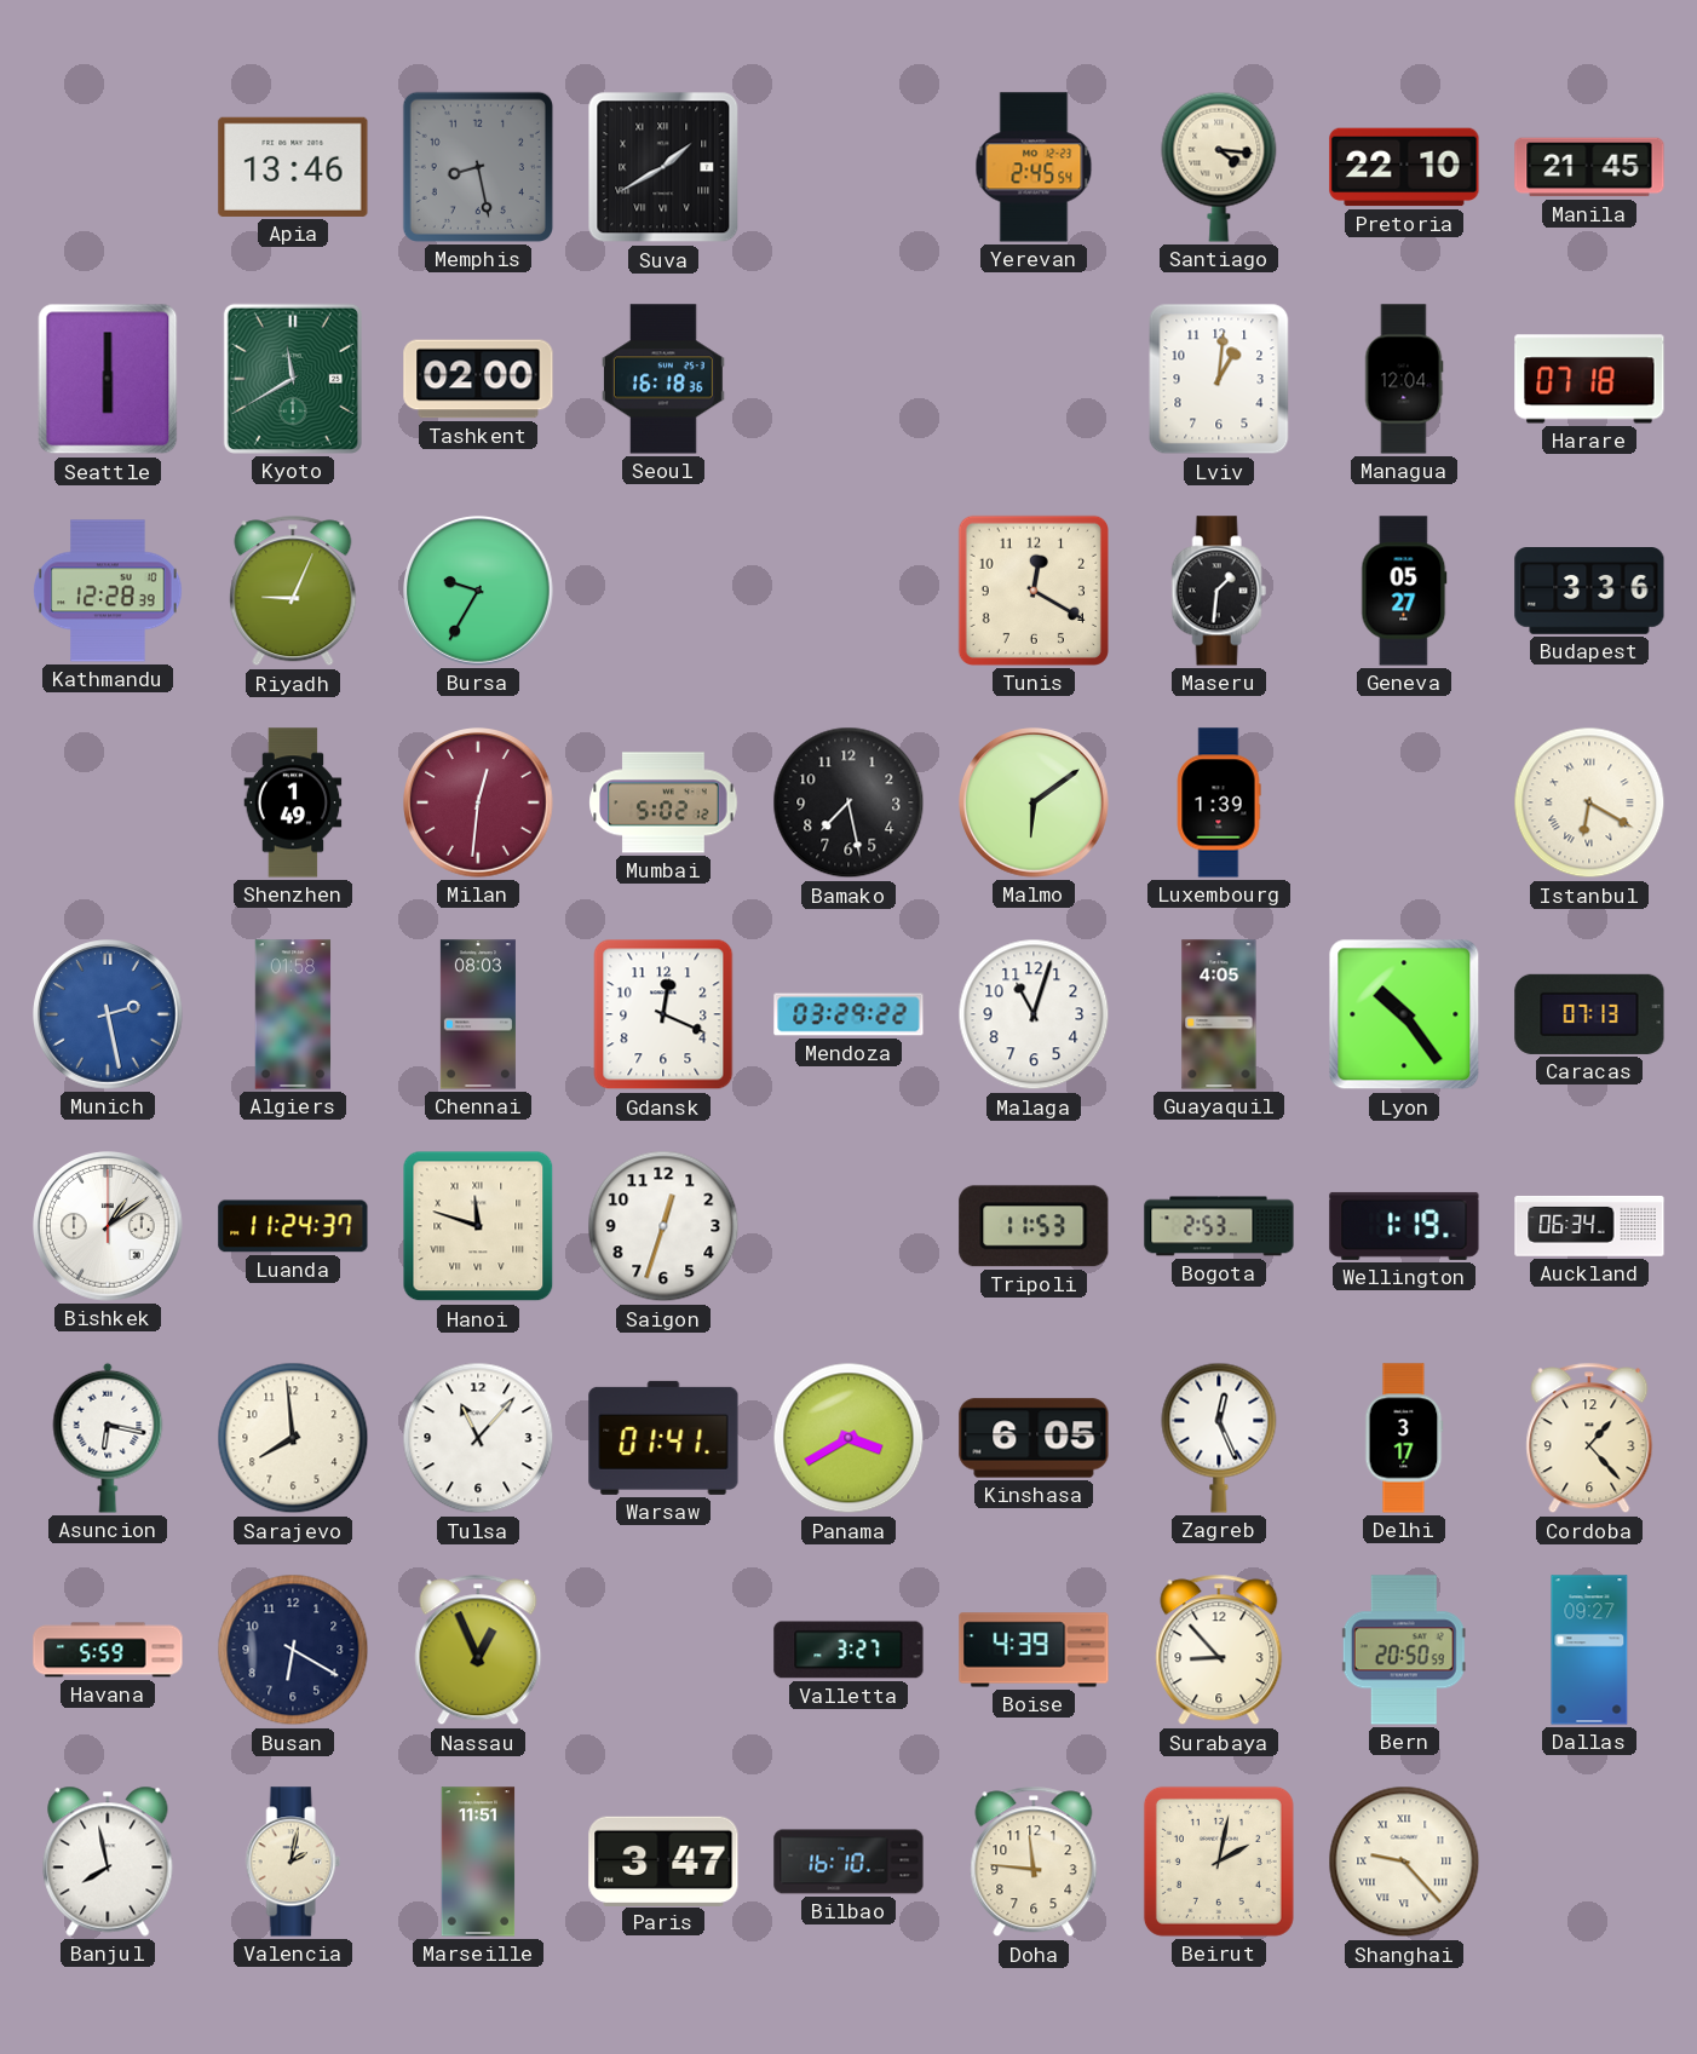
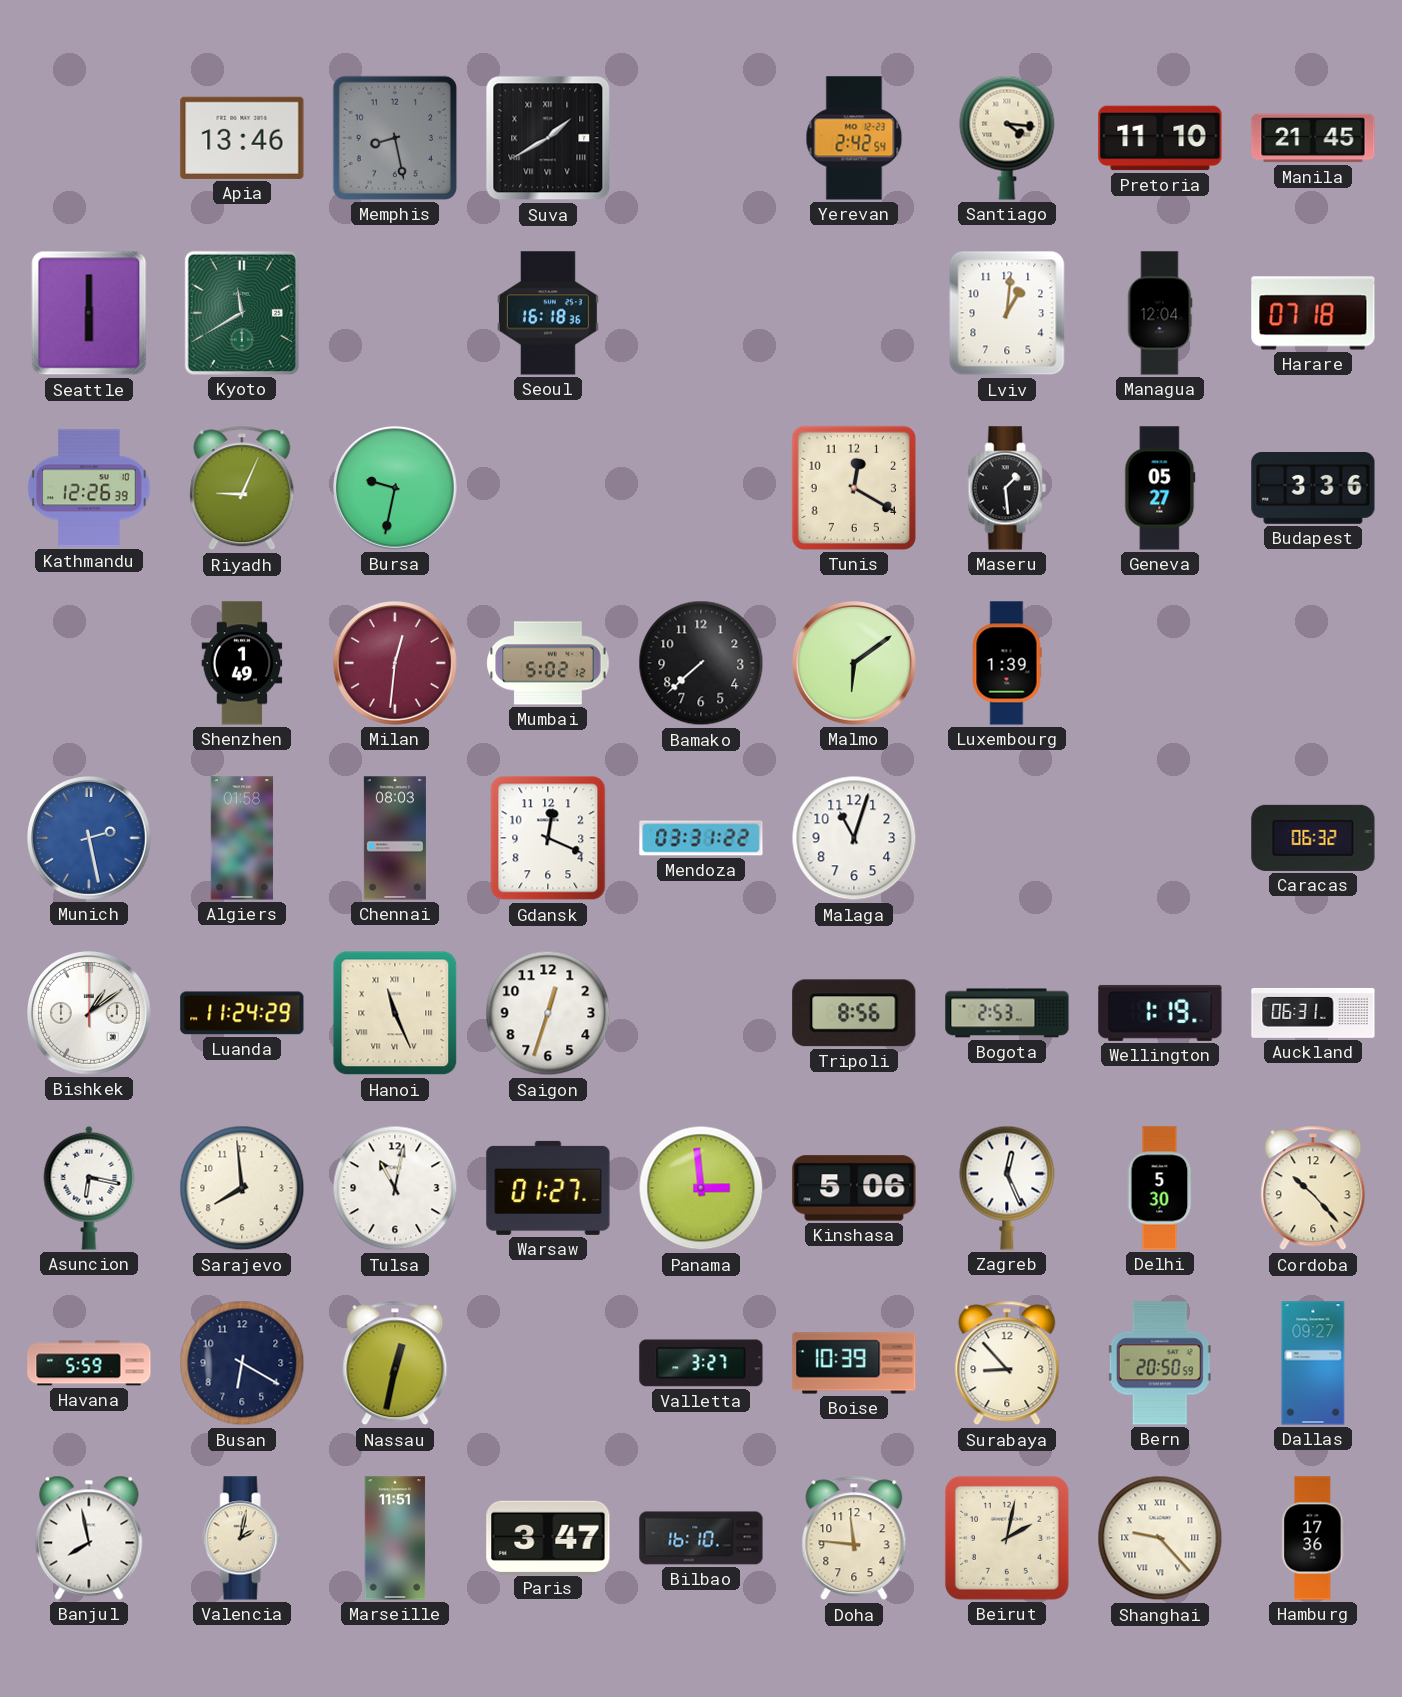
Yerevan: 2:45 -> 2:42
Pretoria: 22:10 -> 11:10
Tashkent: 02:00 -> none
Kathmandu: 12:28 -> 12:26
Bursa: 9:35 -> 9:32
Maseru: 1:31 -> 1:29
Bamako: 7:28 -> 7:38
Istanbul: 6:20 -> none
Mendoza: 03:29 -> 03:31
Guayaquil: 4:05 -> none
Lyon: 10:24 -> none
Caracas: 07:13 -> 06:32
Luanda: 11:24:37 -> 11:24:29
Hanoi: 11:48 -> 11:26
Tripoli: 11:53 -> 8:56
Auckland: 06:34 -> 06:31
Tulsa: 11:07 -> 11:02
Warsaw: 01:41 -> 01:27
Panama: 3:40 -> 2:59
Kinshasa: 6:05 -> 5:06
Delhi: 3:17 -> 5:30
Cordoba: 1:23 -> 10:23
Nassau: 12:56 -> 12:32
Boise: 4:39 -> 10:39
Hamburg: none -> 17:36
